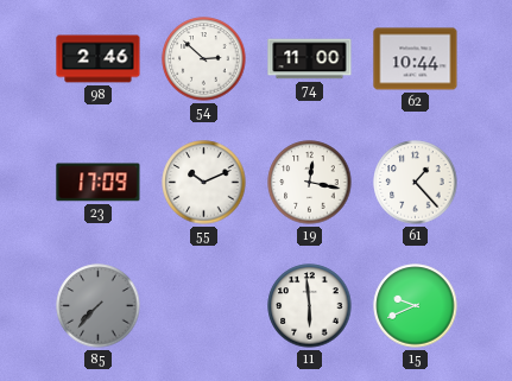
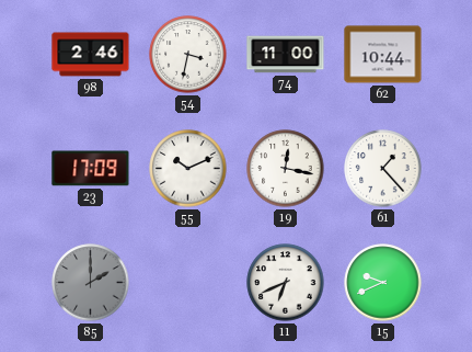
54: 2:52 -> 3:32
85: 7:37 -> 2:00
11: 5:59 -> 6:41
